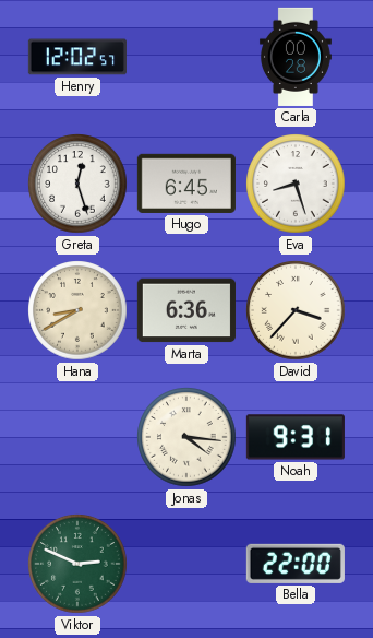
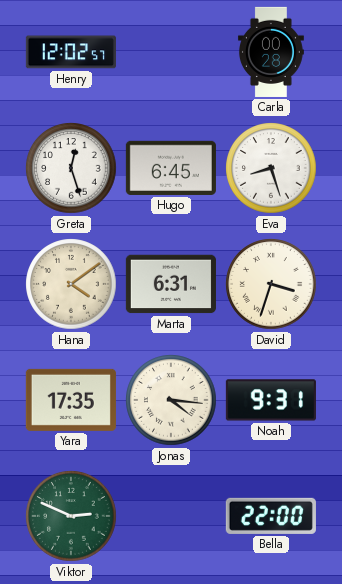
Hana: 8:40 -> 4:09
Marta: 6:36 -> 6:31
David: 3:37 -> 3:33
Yara: none -> 17:35
